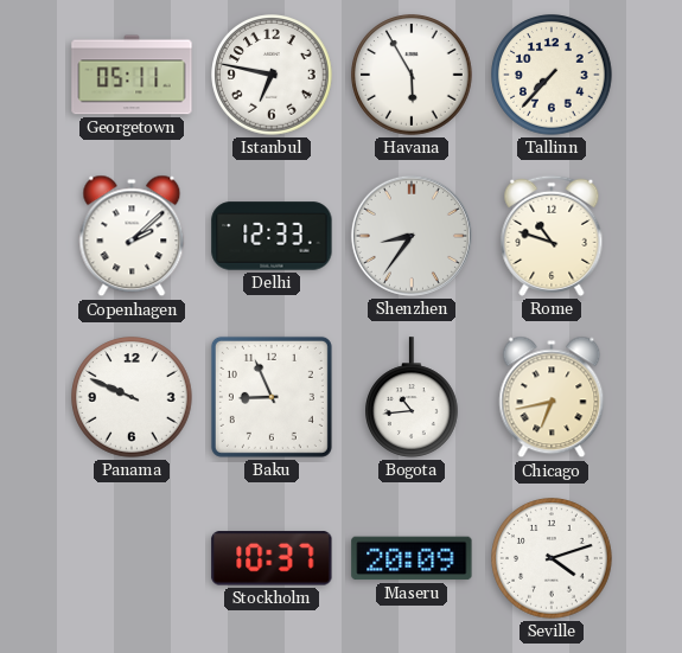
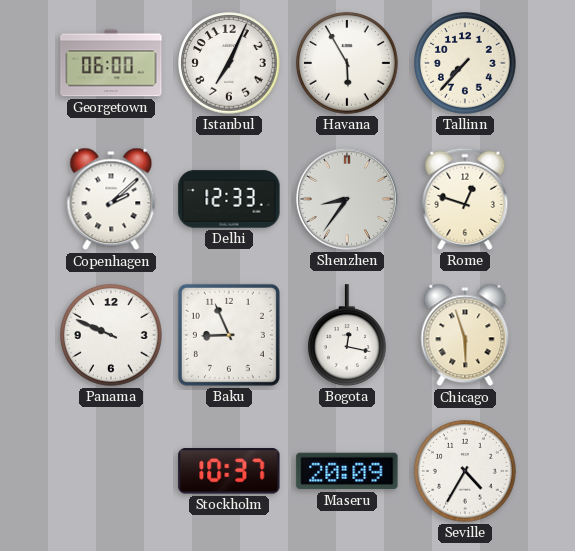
Georgetown: 05:11 -> 06:00
Istanbul: 6:47 -> 7:04
Rome: 10:48 -> 12:48
Bogota: 10:44 -> 12:17
Chicago: 6:43 -> 5:57
Seville: 4:12 -> 4:35
